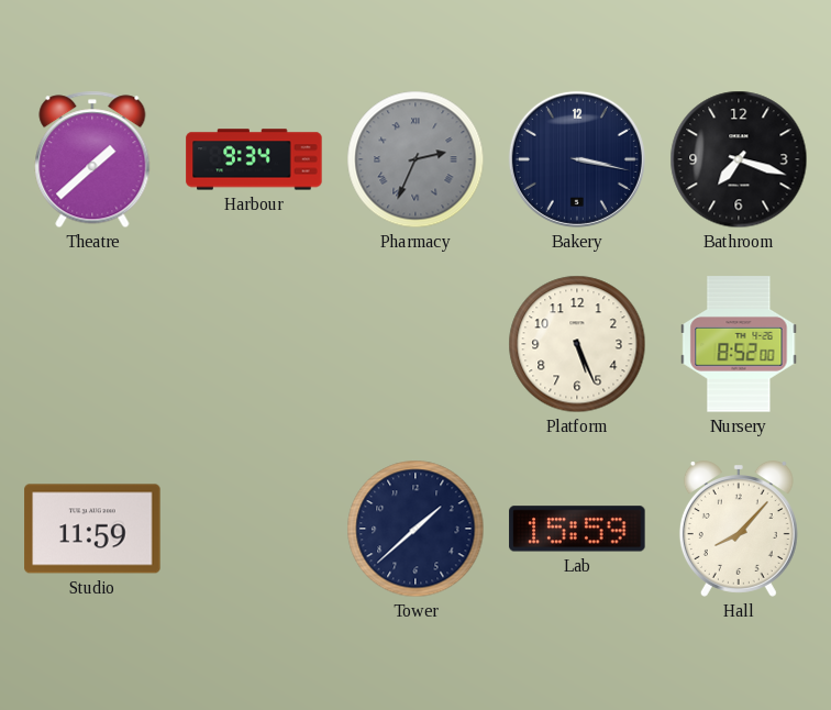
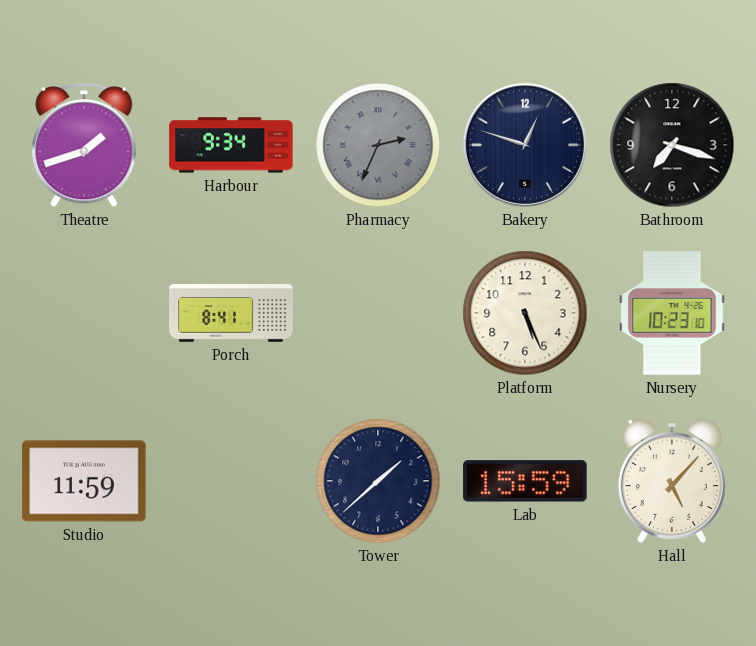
Theatre: 1:38 -> 1:42
Bakery: 3:17 -> 12:48
Porch: none -> 8:41
Nursery: 8:52 -> 10:23
Hall: 8:07 -> 5:07
